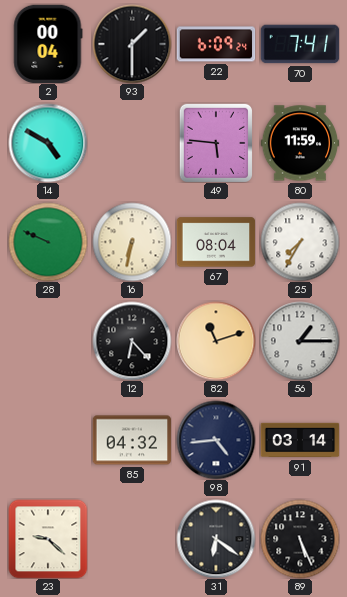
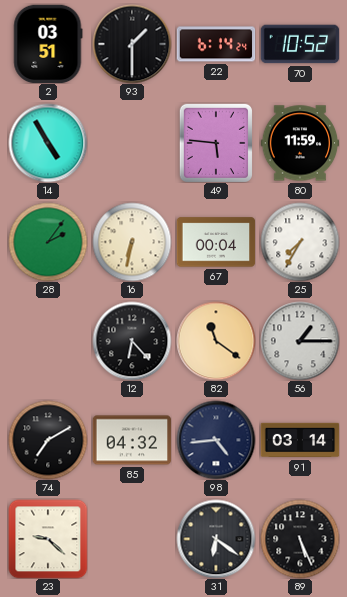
2: 00:04 -> 03:51
22: 6:09 -> 6:14
70: 7:41 -> 10:52
14: 4:50 -> 4:55
28: 9:49 -> 2:06
67: 08:04 -> 00:04
82: 11:12 -> 11:21
74: none -> 7:10
